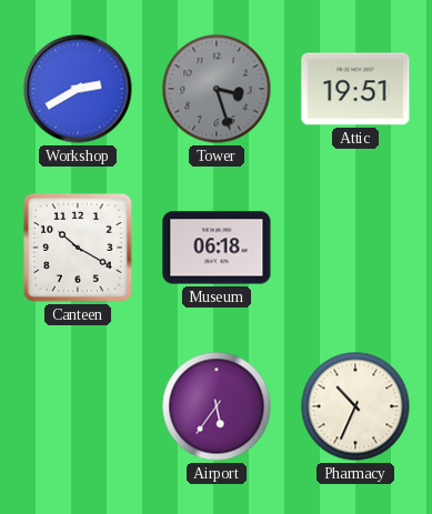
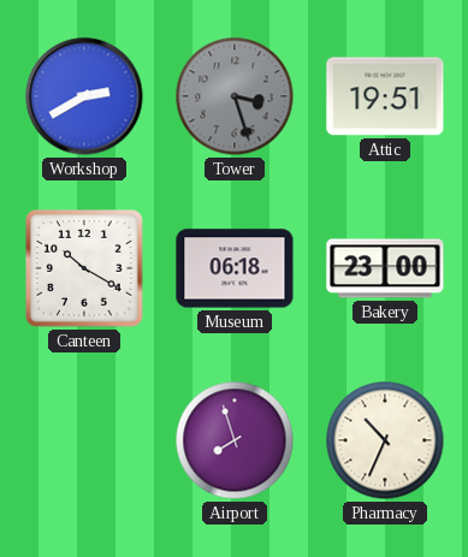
Bakery: none -> 23:00
Airport: 5:36 -> 7:57
